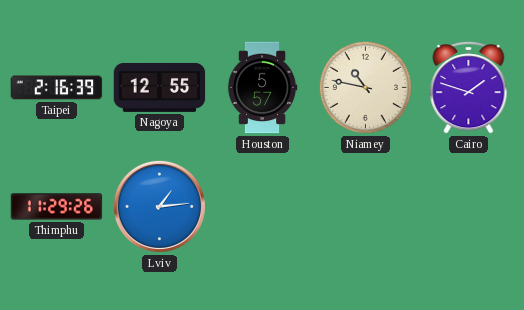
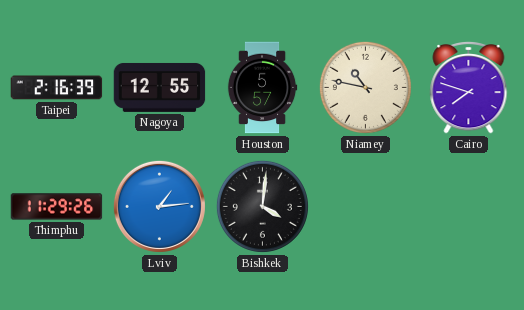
Cairo: 1:48 -> 7:48
Bishkek: none -> 4:01
